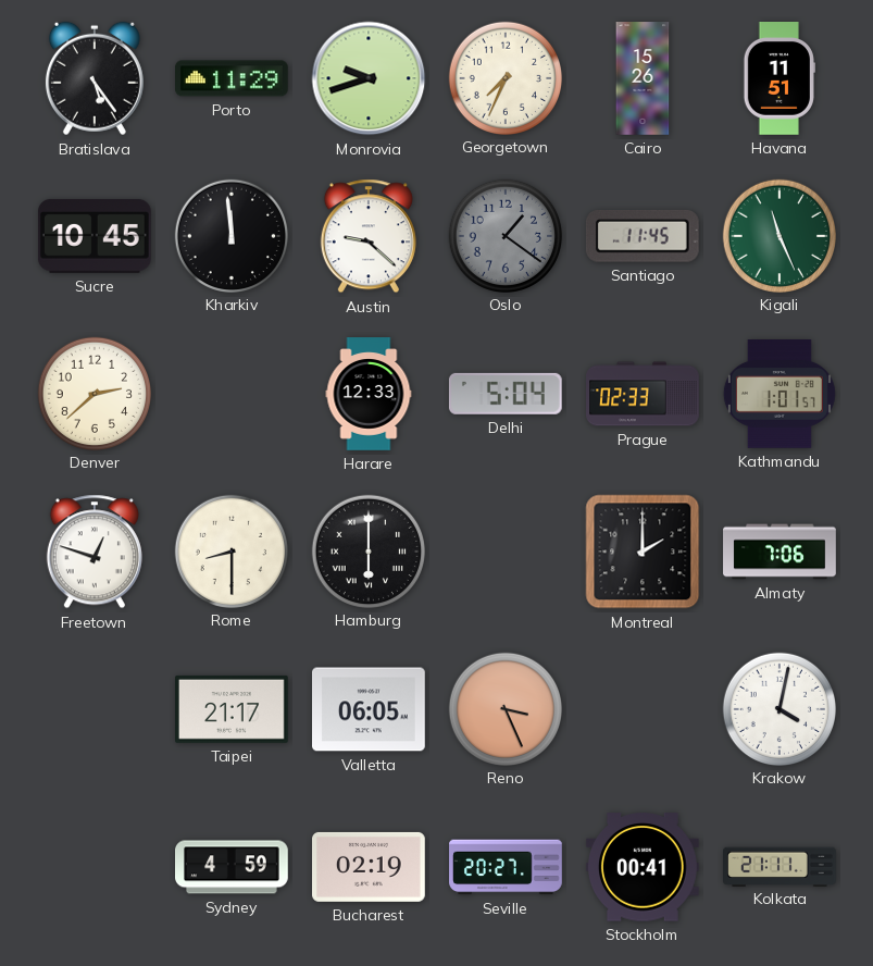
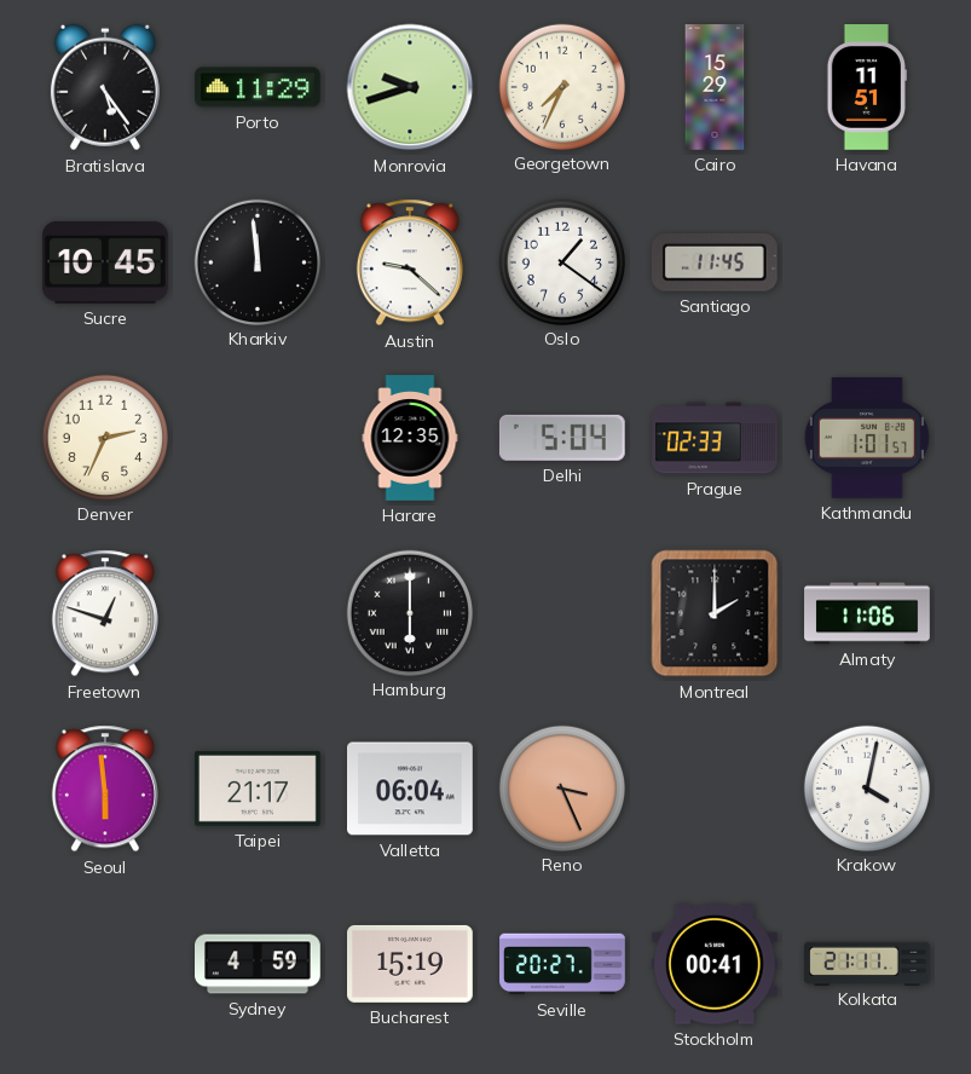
Cairo: 15:26 -> 15:29
Oslo dial: grey -> white
Kigali: 11:26 -> none
Denver: 2:38 -> 2:34
Harare: 12:33 -> 12:35
Rome: 8:30 -> none
Almaty: 7:06 -> 11:06
Seoul: none -> 5:59
Valletta: 06:05 -> 06:04
Bucharest: 02:19 -> 15:19
